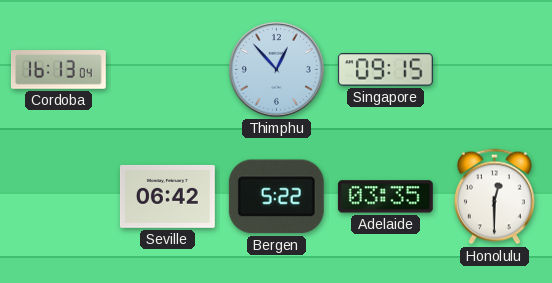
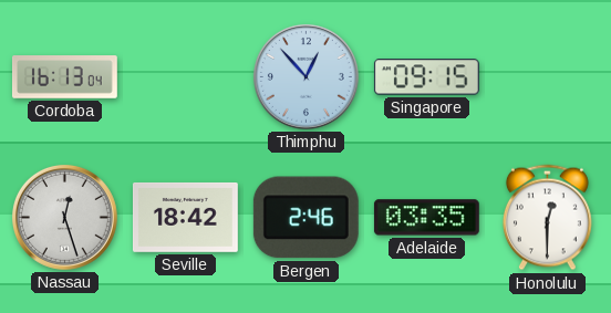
Nassau: none -> 12:27
Seville: 06:42 -> 18:42
Bergen: 5:22 -> 2:46
